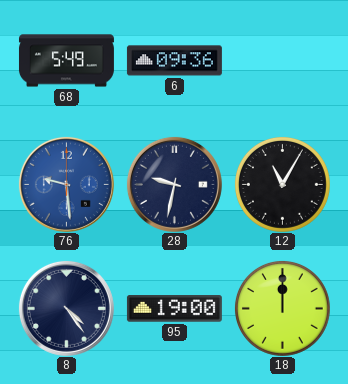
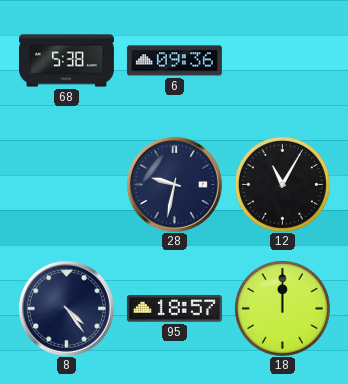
68: 5:49 -> 5:38
76: 9:29 -> none
95: 19:00 -> 18:57
